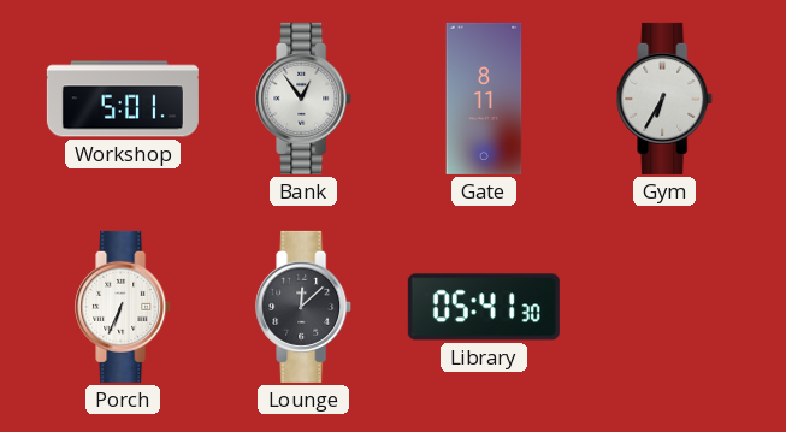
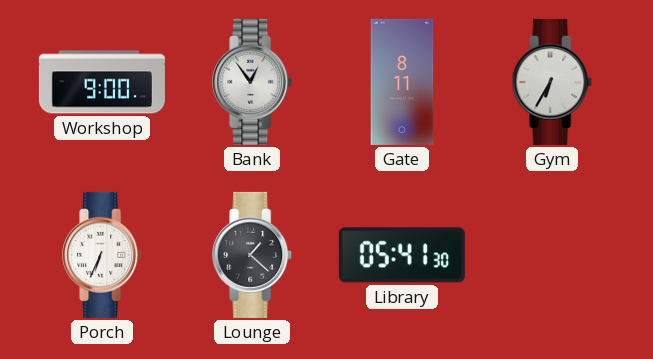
Workshop: 5:01 -> 9:00
Lounge: 12:08 -> 1:22
